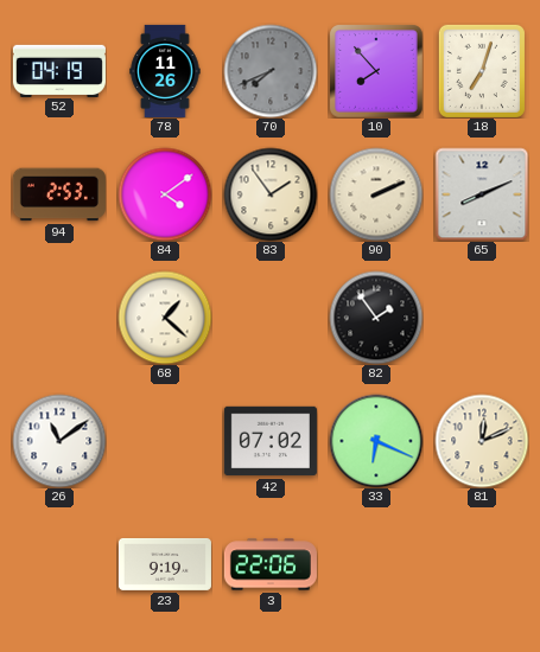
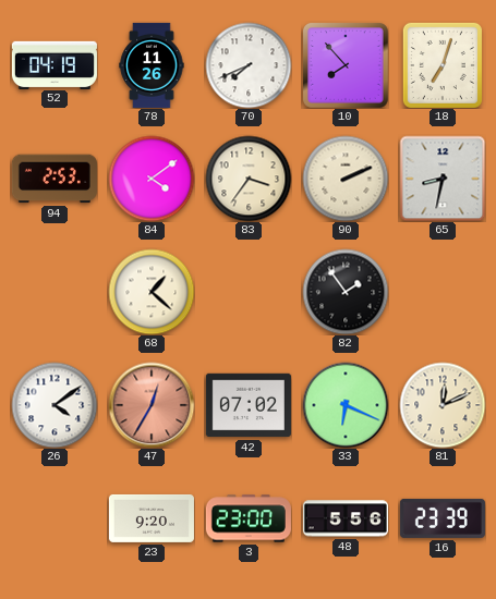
70 dial: grey -> white
83: 1:54 -> 3:36
65: 8:11 -> 8:32
26: 11:09 -> 4:09
47: none -> 12:35
23: 9:19 -> 9:20
3: 22:06 -> 23:00
48: none -> 5:56
16: none -> 23:39
